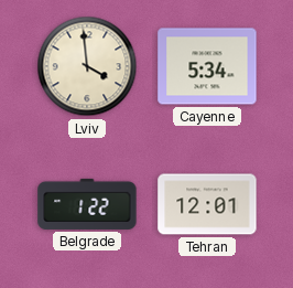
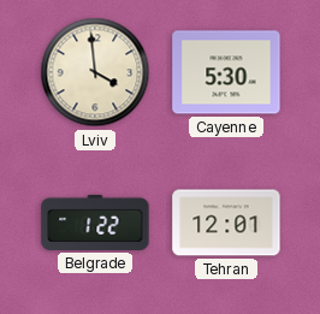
Cayenne: 5:34 -> 5:30
